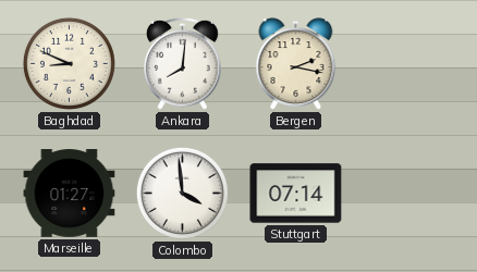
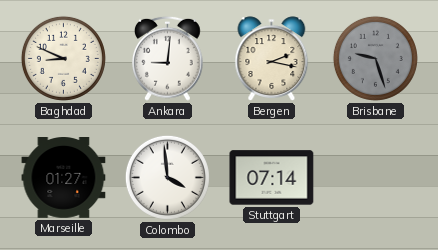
Ankara: 8:01 -> 9:01
Brisbane: none -> 9:27
